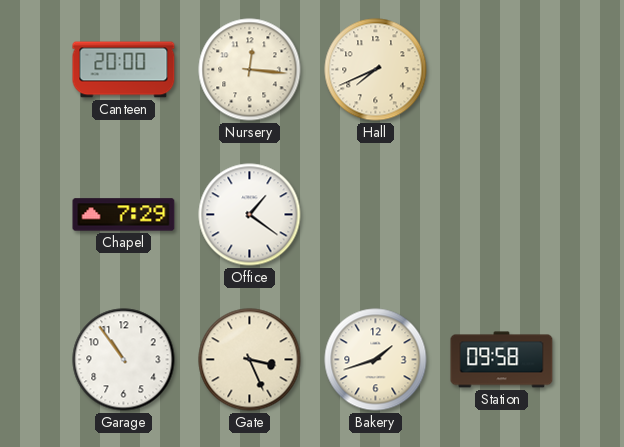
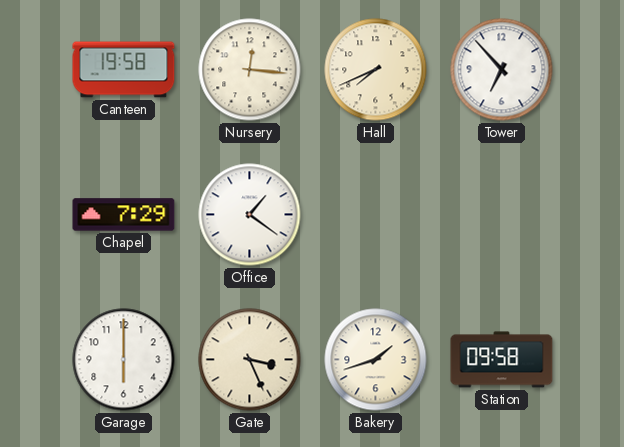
Canteen: 20:00 -> 19:58
Tower: none -> 6:53
Garage: 10:54 -> 6:00
